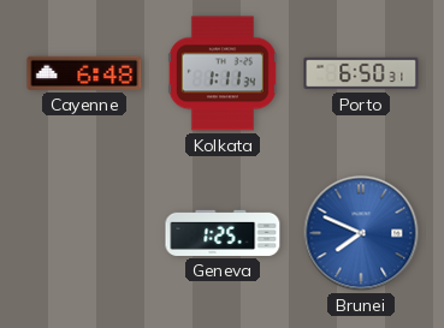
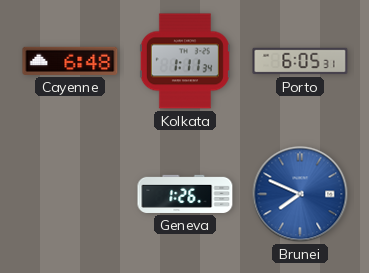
Porto: 6:50 -> 6:05
Geneva: 1:25 -> 1:26
